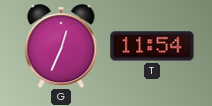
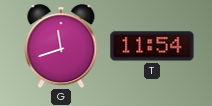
G: 12:34 -> 11:42
